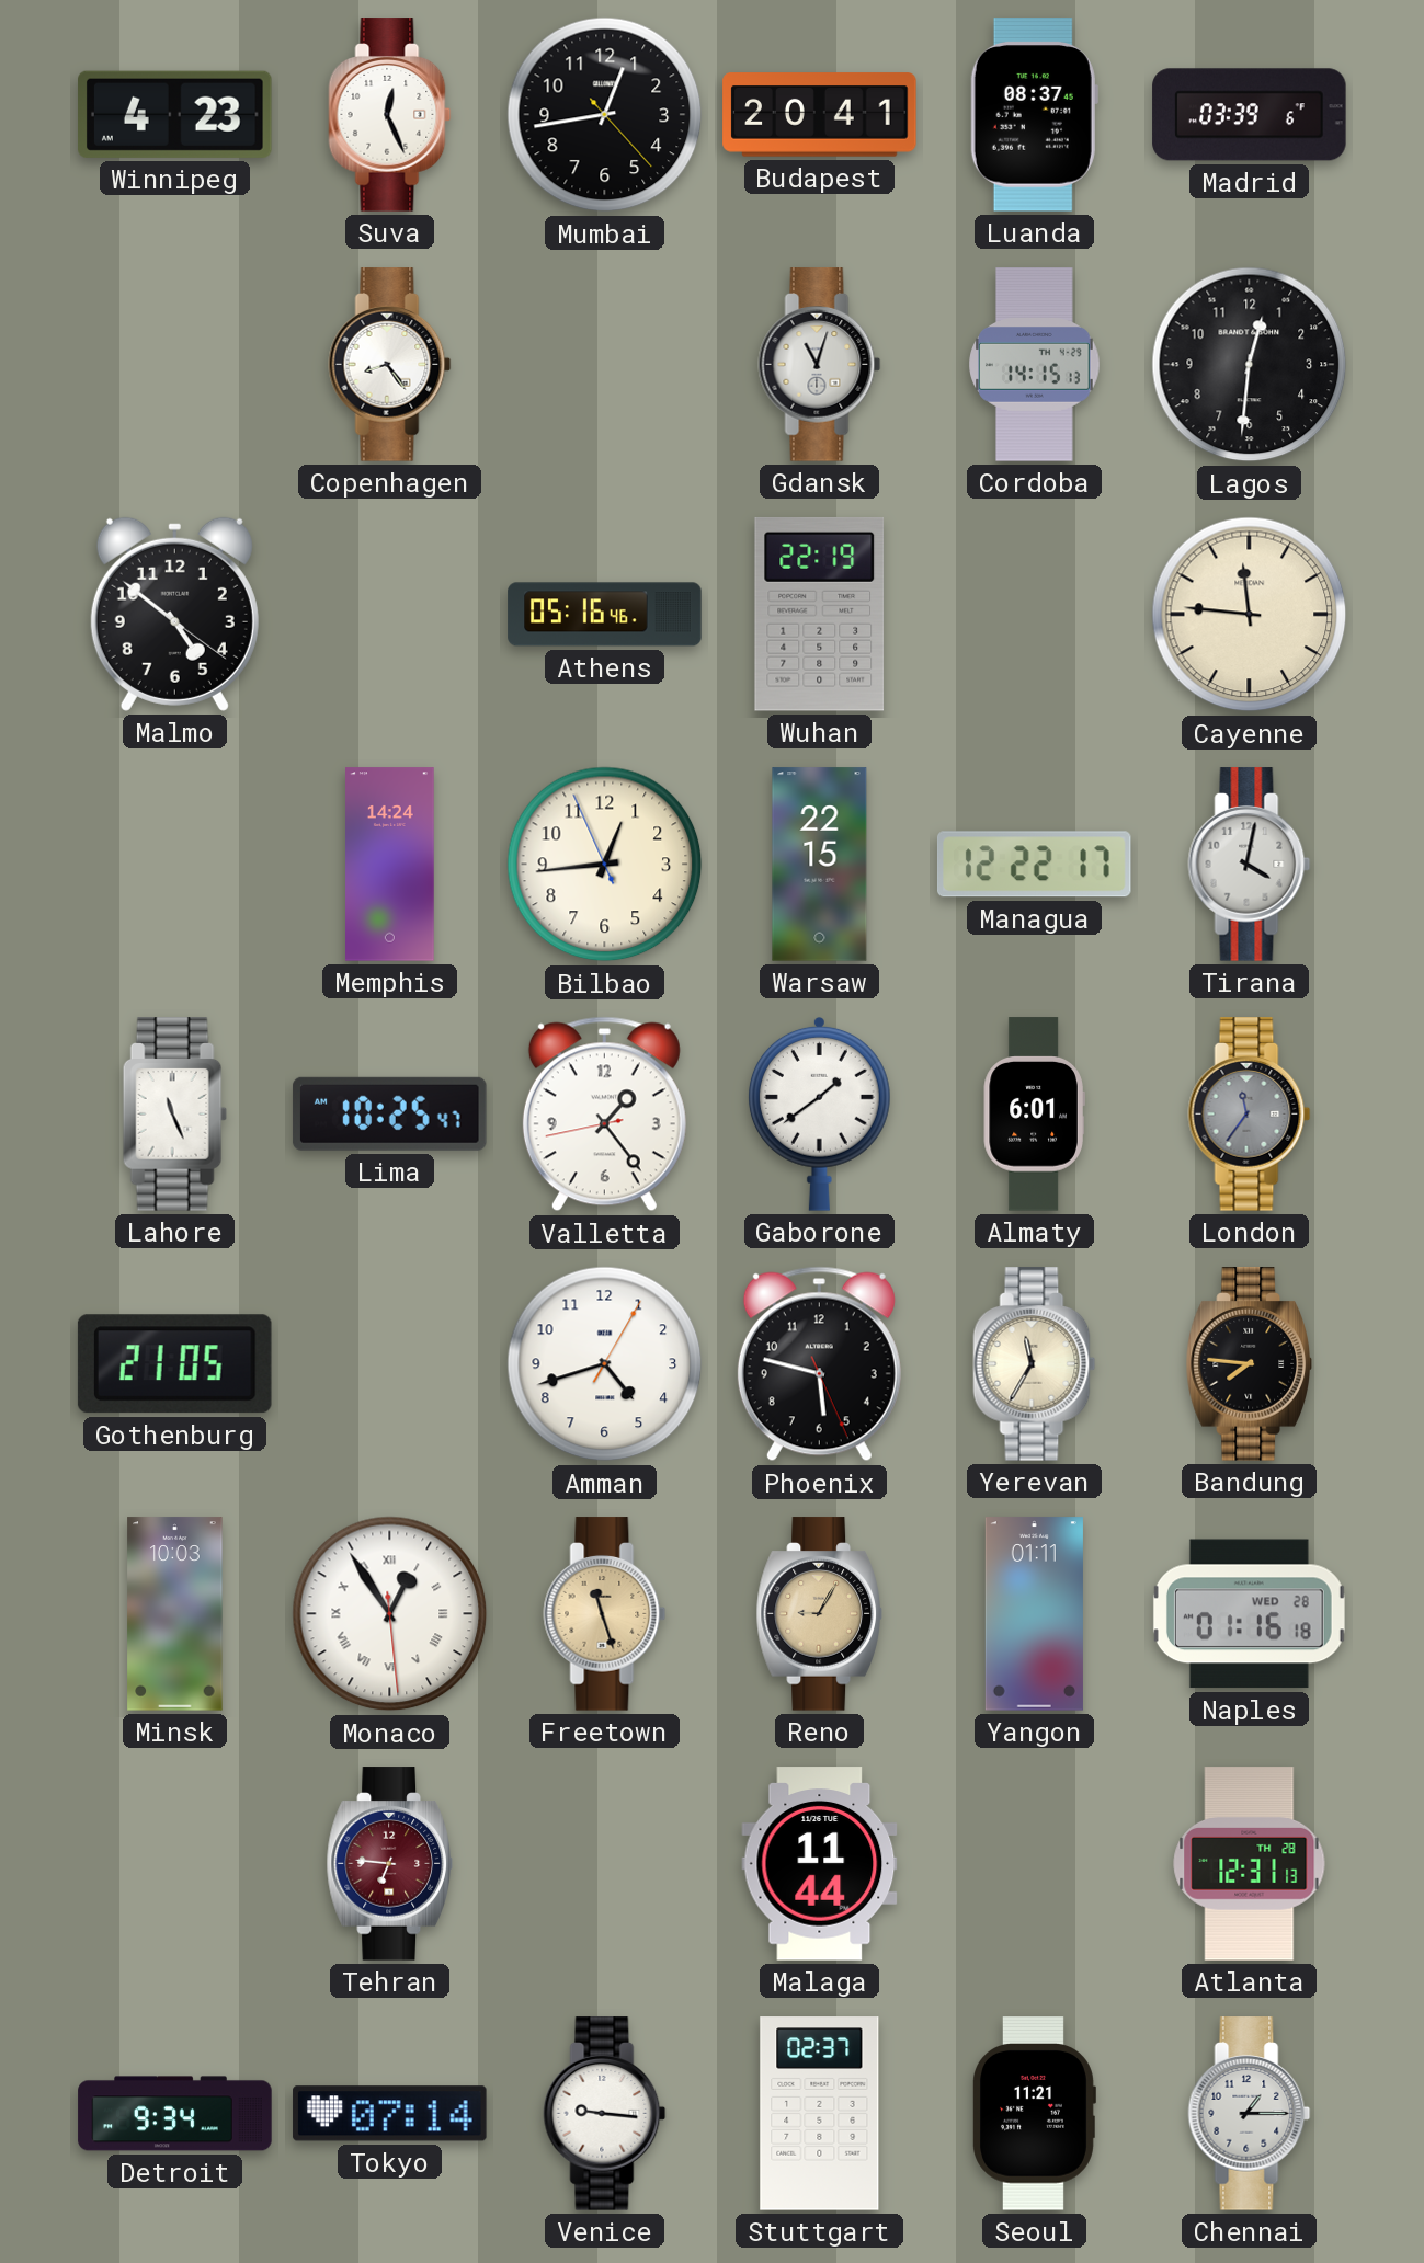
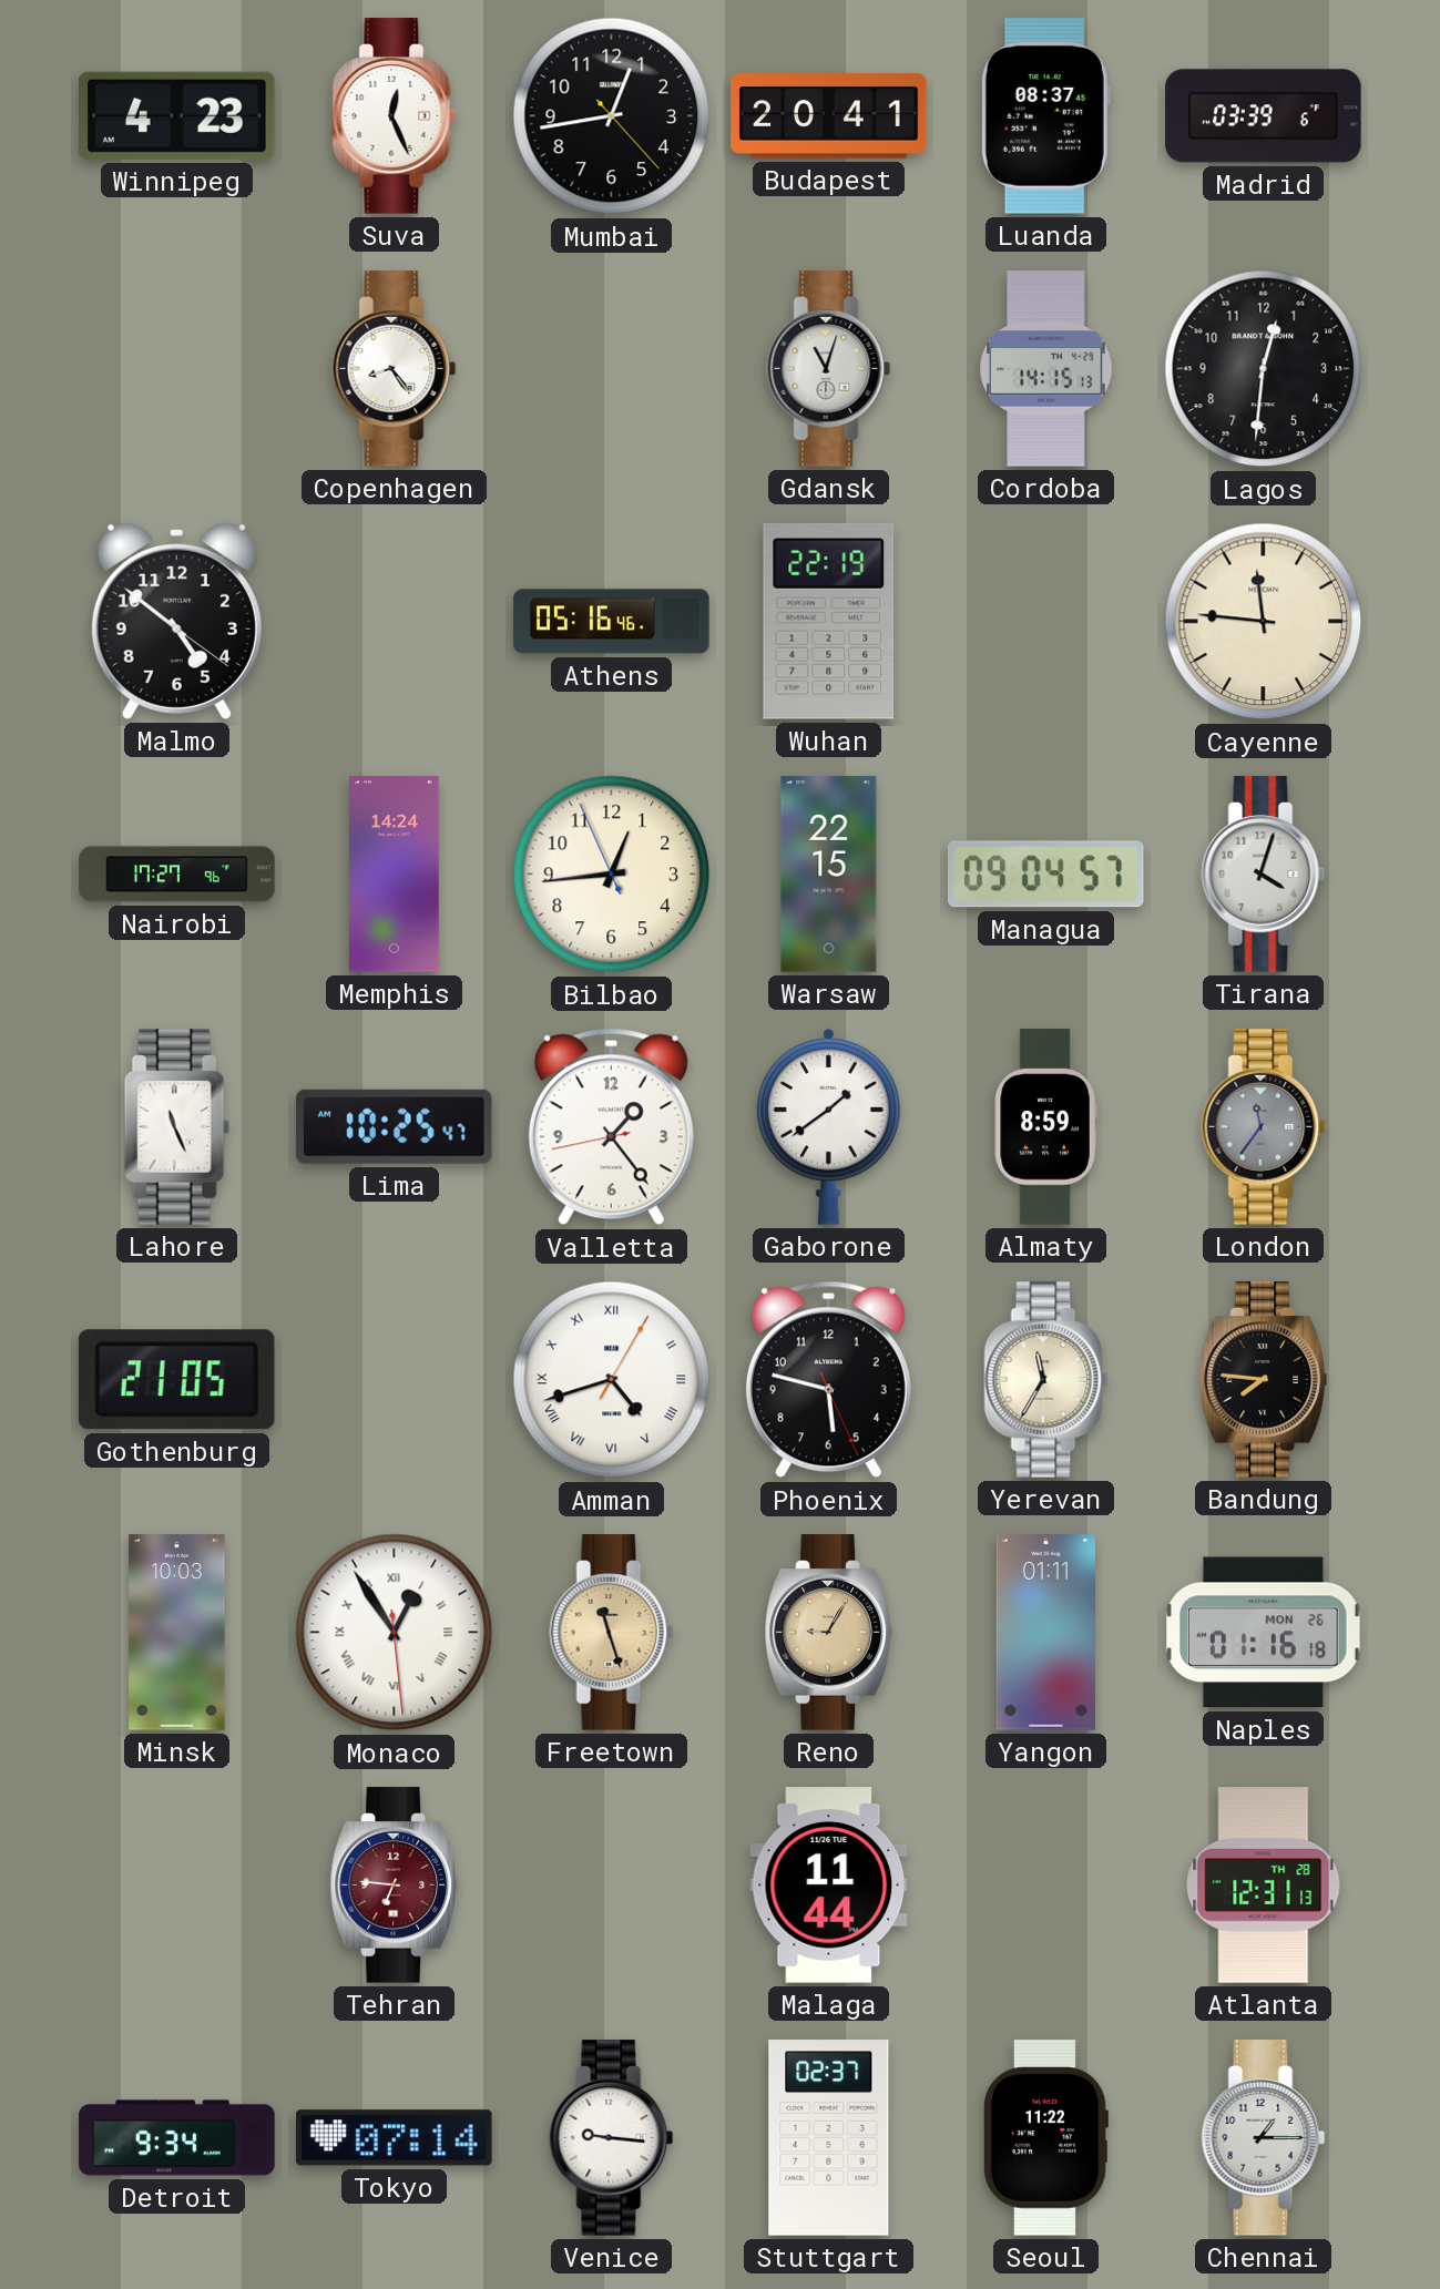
Nairobi: none -> 17:27
Managua: 12:22 -> 09:04
Tirana: 4:02 -> 4:03
Almaty: 6:01 -> 8:59
Amman numerals: Arabic -> Roman
Naples date: WED 28 -> MON 26
Seoul: 11:21 -> 11:22
